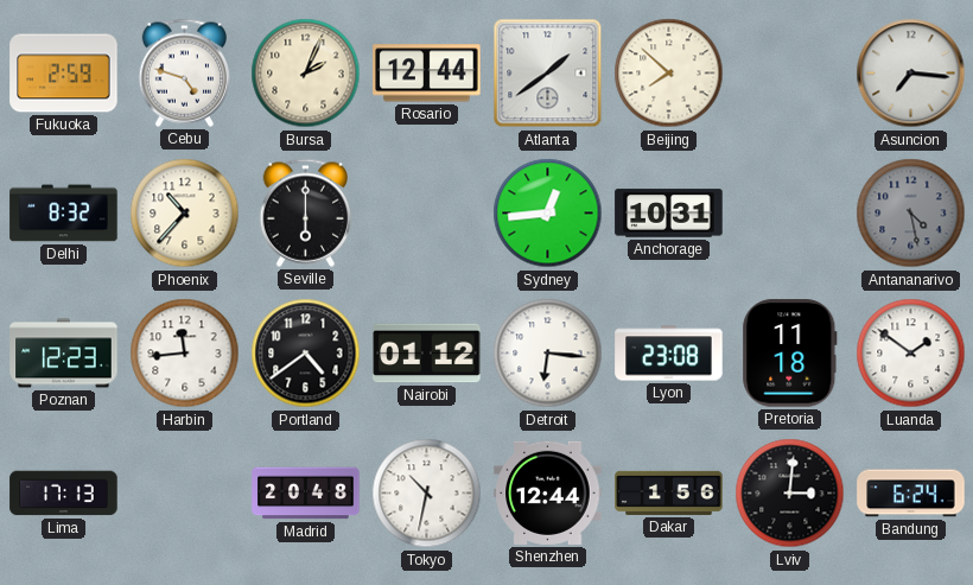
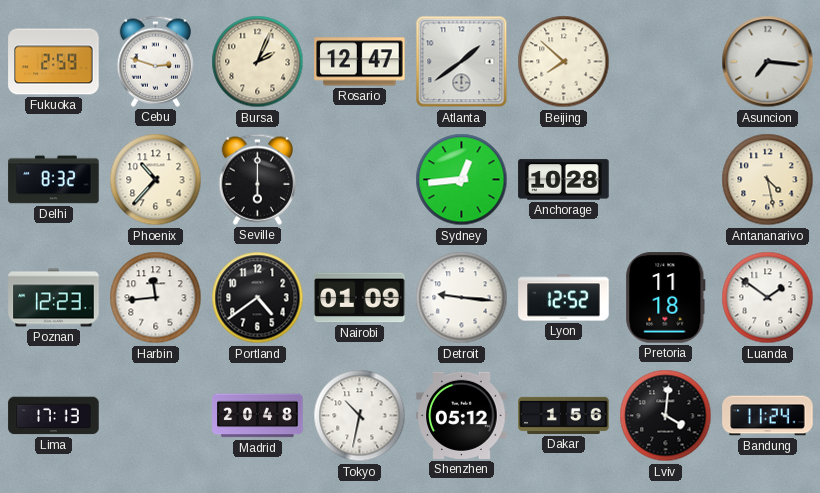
Cebu: 4:48 -> 2:48
Rosario: 12:44 -> 12:47
Anchorage: 10:31 -> 10:28
Antananarivo dial: grey -> cream
Nairobi: 01:12 -> 01:09
Detroit: 6:16 -> 9:16
Lyon: 23:08 -> 12:52
Shenzhen: 12:44 -> 05:12
Lviv: 3:01 -> 4:01
Bandung: 6:24 -> 11:24
